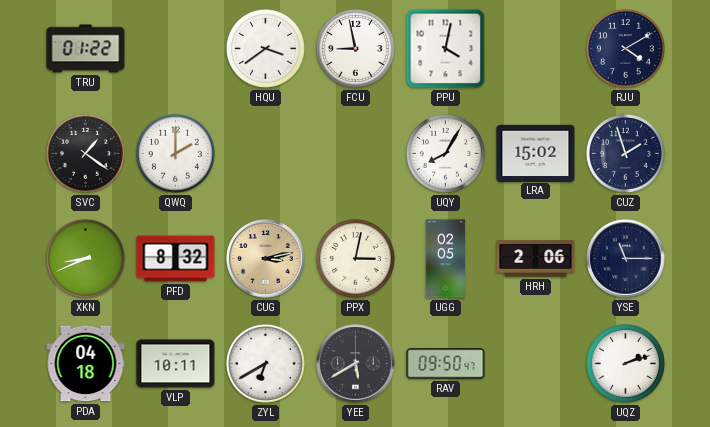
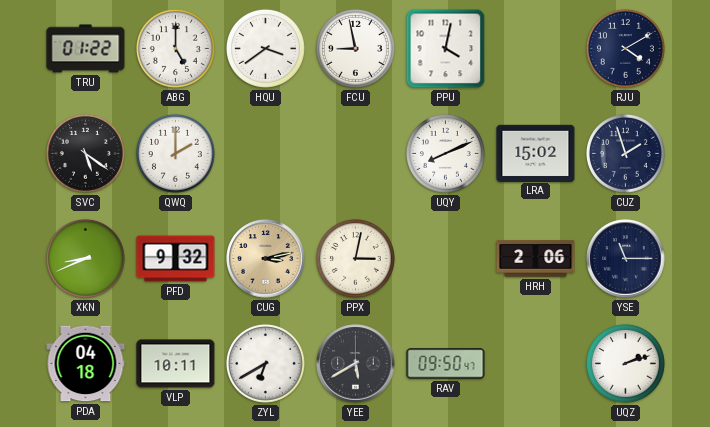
ABG: none -> 5:00
SVC: 1:21 -> 5:21
UQY: 8:05 -> 8:11
PFD: 8:32 -> 9:32
UGG: 02:05 -> none
